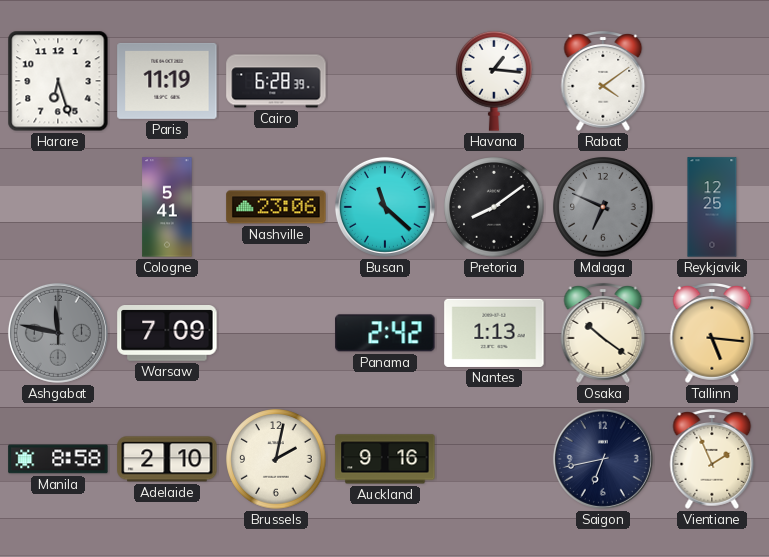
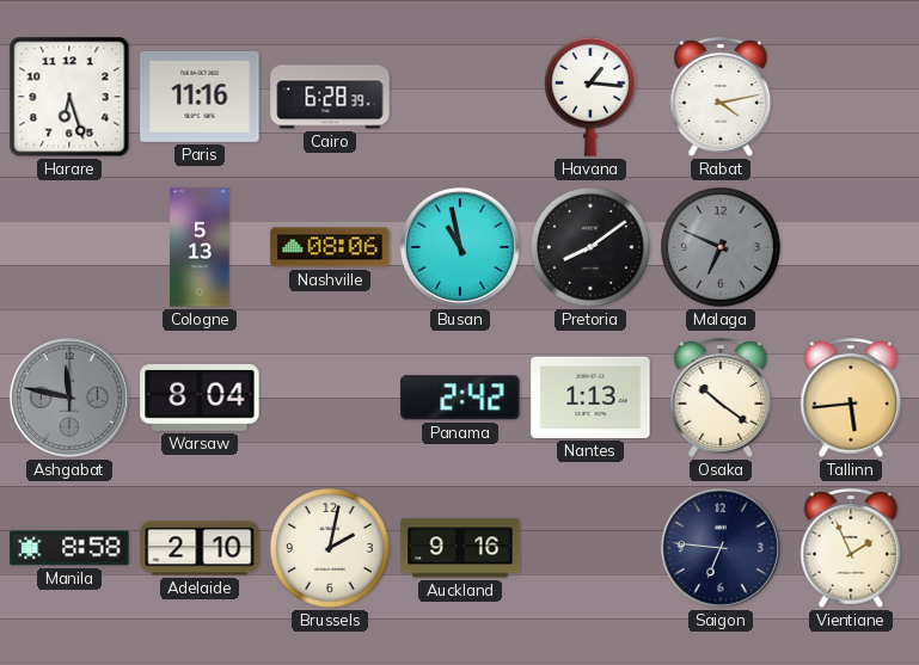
Paris: 11:19 -> 11:16
Rabat: 4:09 -> 4:13
Cologne: 5:41 -> 5:13
Nashville: 23:06 -> 08:06
Busan: 11:22 -> 10:58
Reykjavik: 12:25 -> none
Warsaw: 7:09 -> 8:04
Tallinn: 5:16 -> 5:44
Saigon: 6:43 -> 6:46
